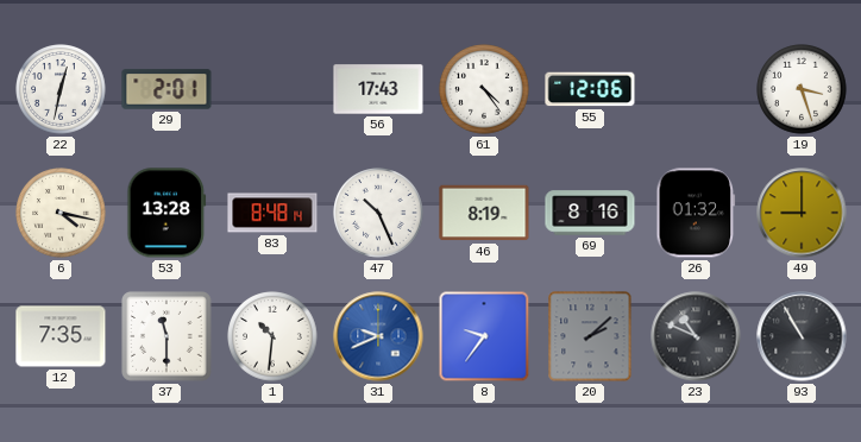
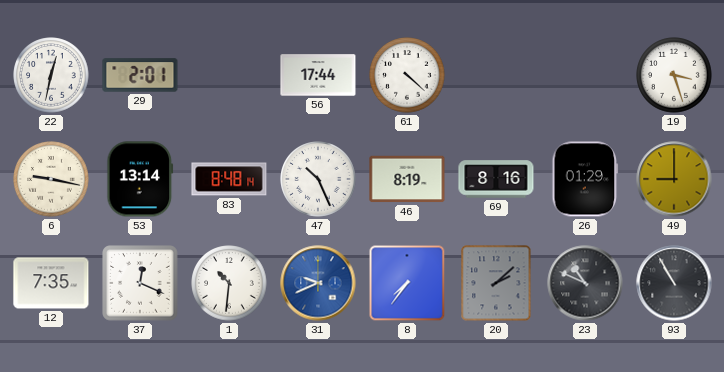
56: 17:43 -> 17:44
61: 4:24 -> 4:22
55: 12:06 -> none
6: 4:17 -> 9:17
53: 13:28 -> 13:14
26: 01:32 -> 01:29
37: 11:30 -> 12:19
8: 9:36 -> 7:36
